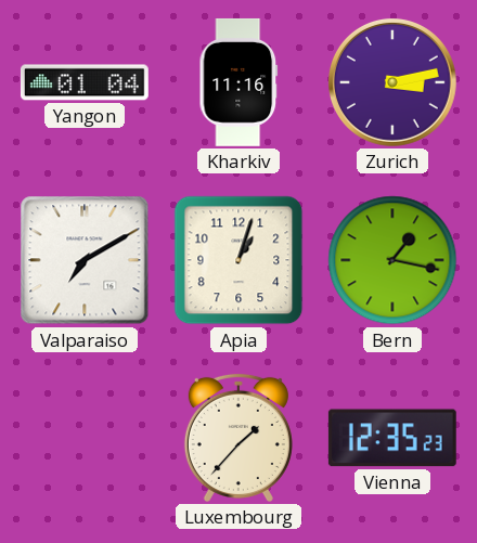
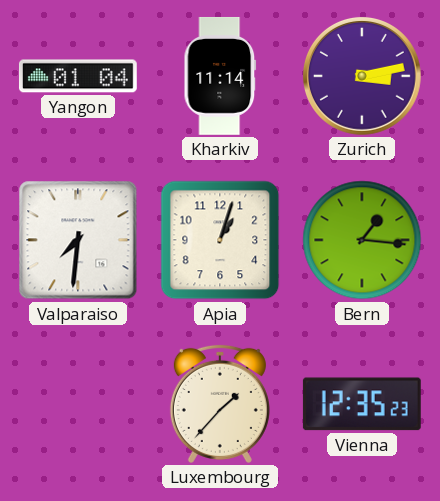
Kharkiv: 11:16 -> 11:14
Valparaiso: 7:10 -> 7:31
Bern: 1:17 -> 1:16
